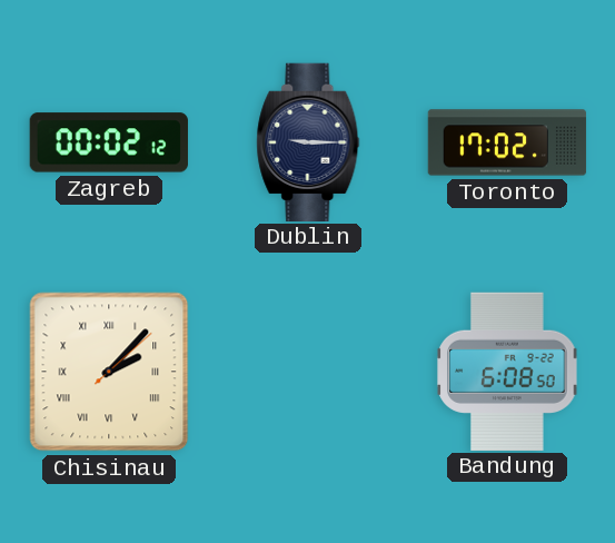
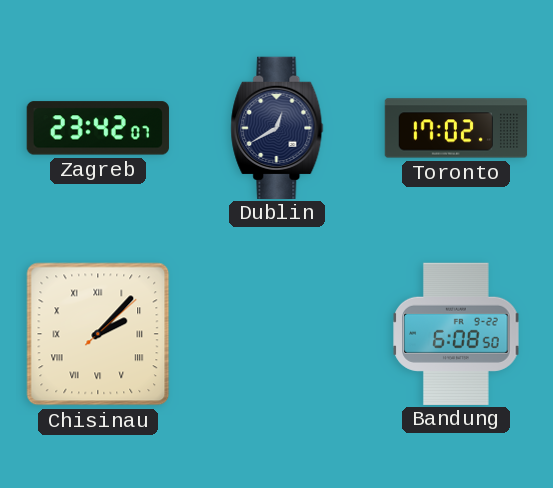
Zagreb: 00:02 -> 23:42
Dublin: 9:15 -> 12:40
